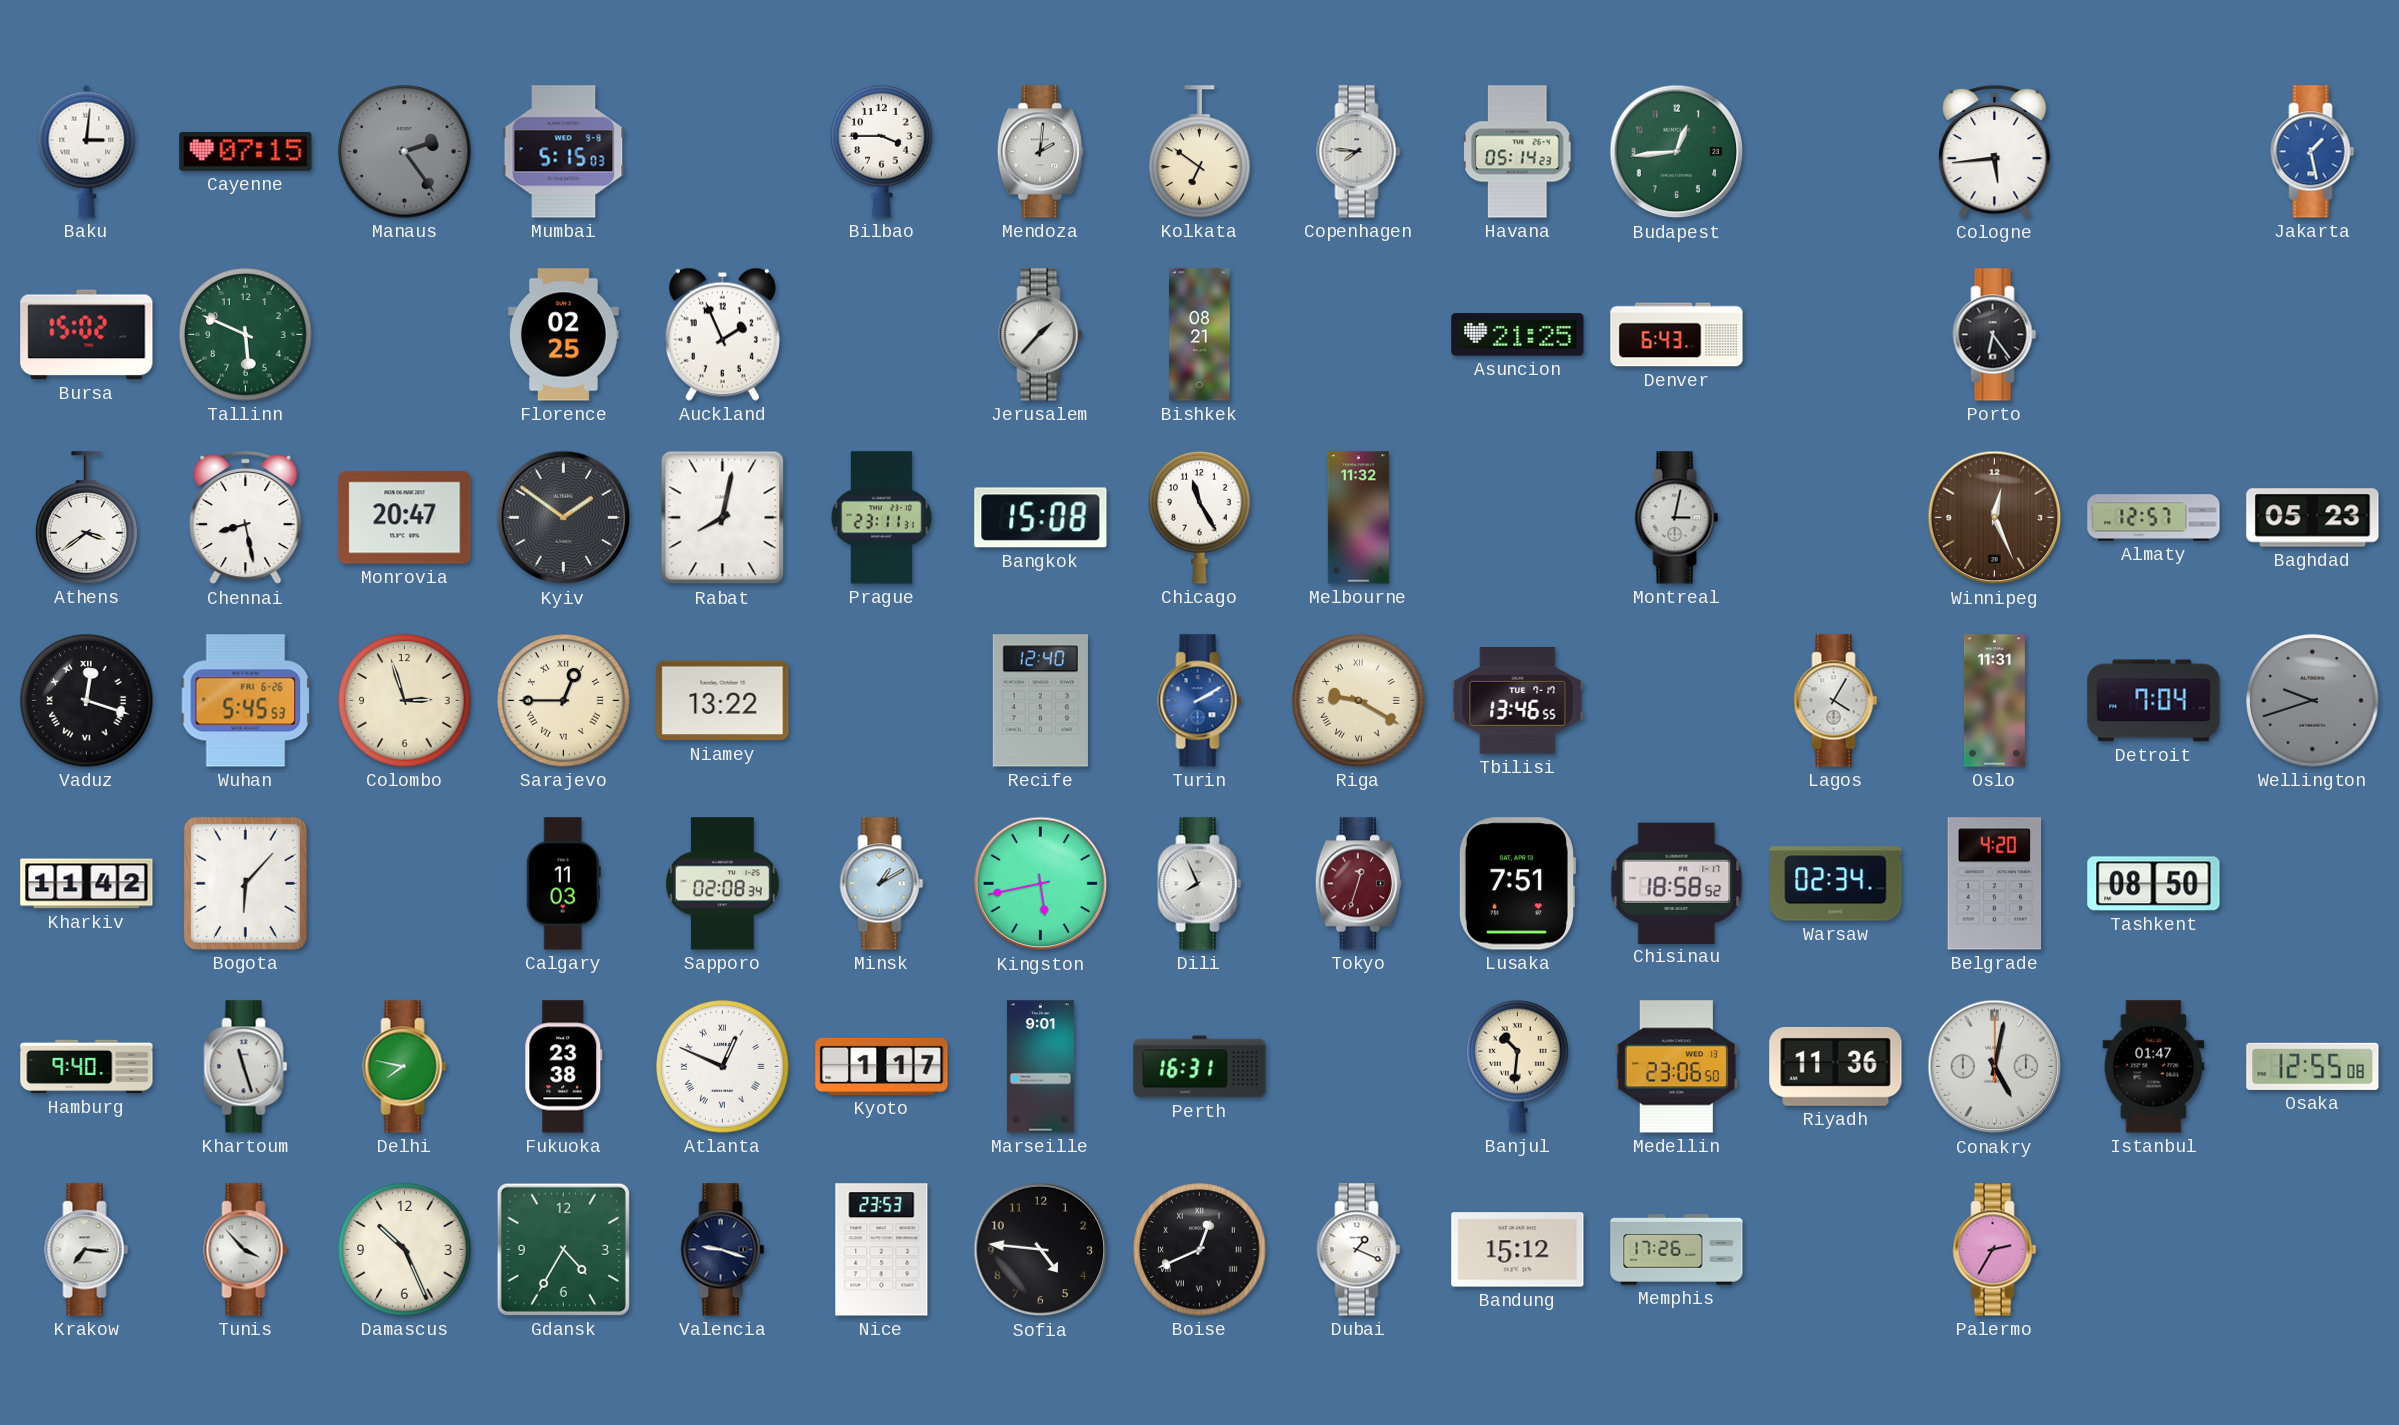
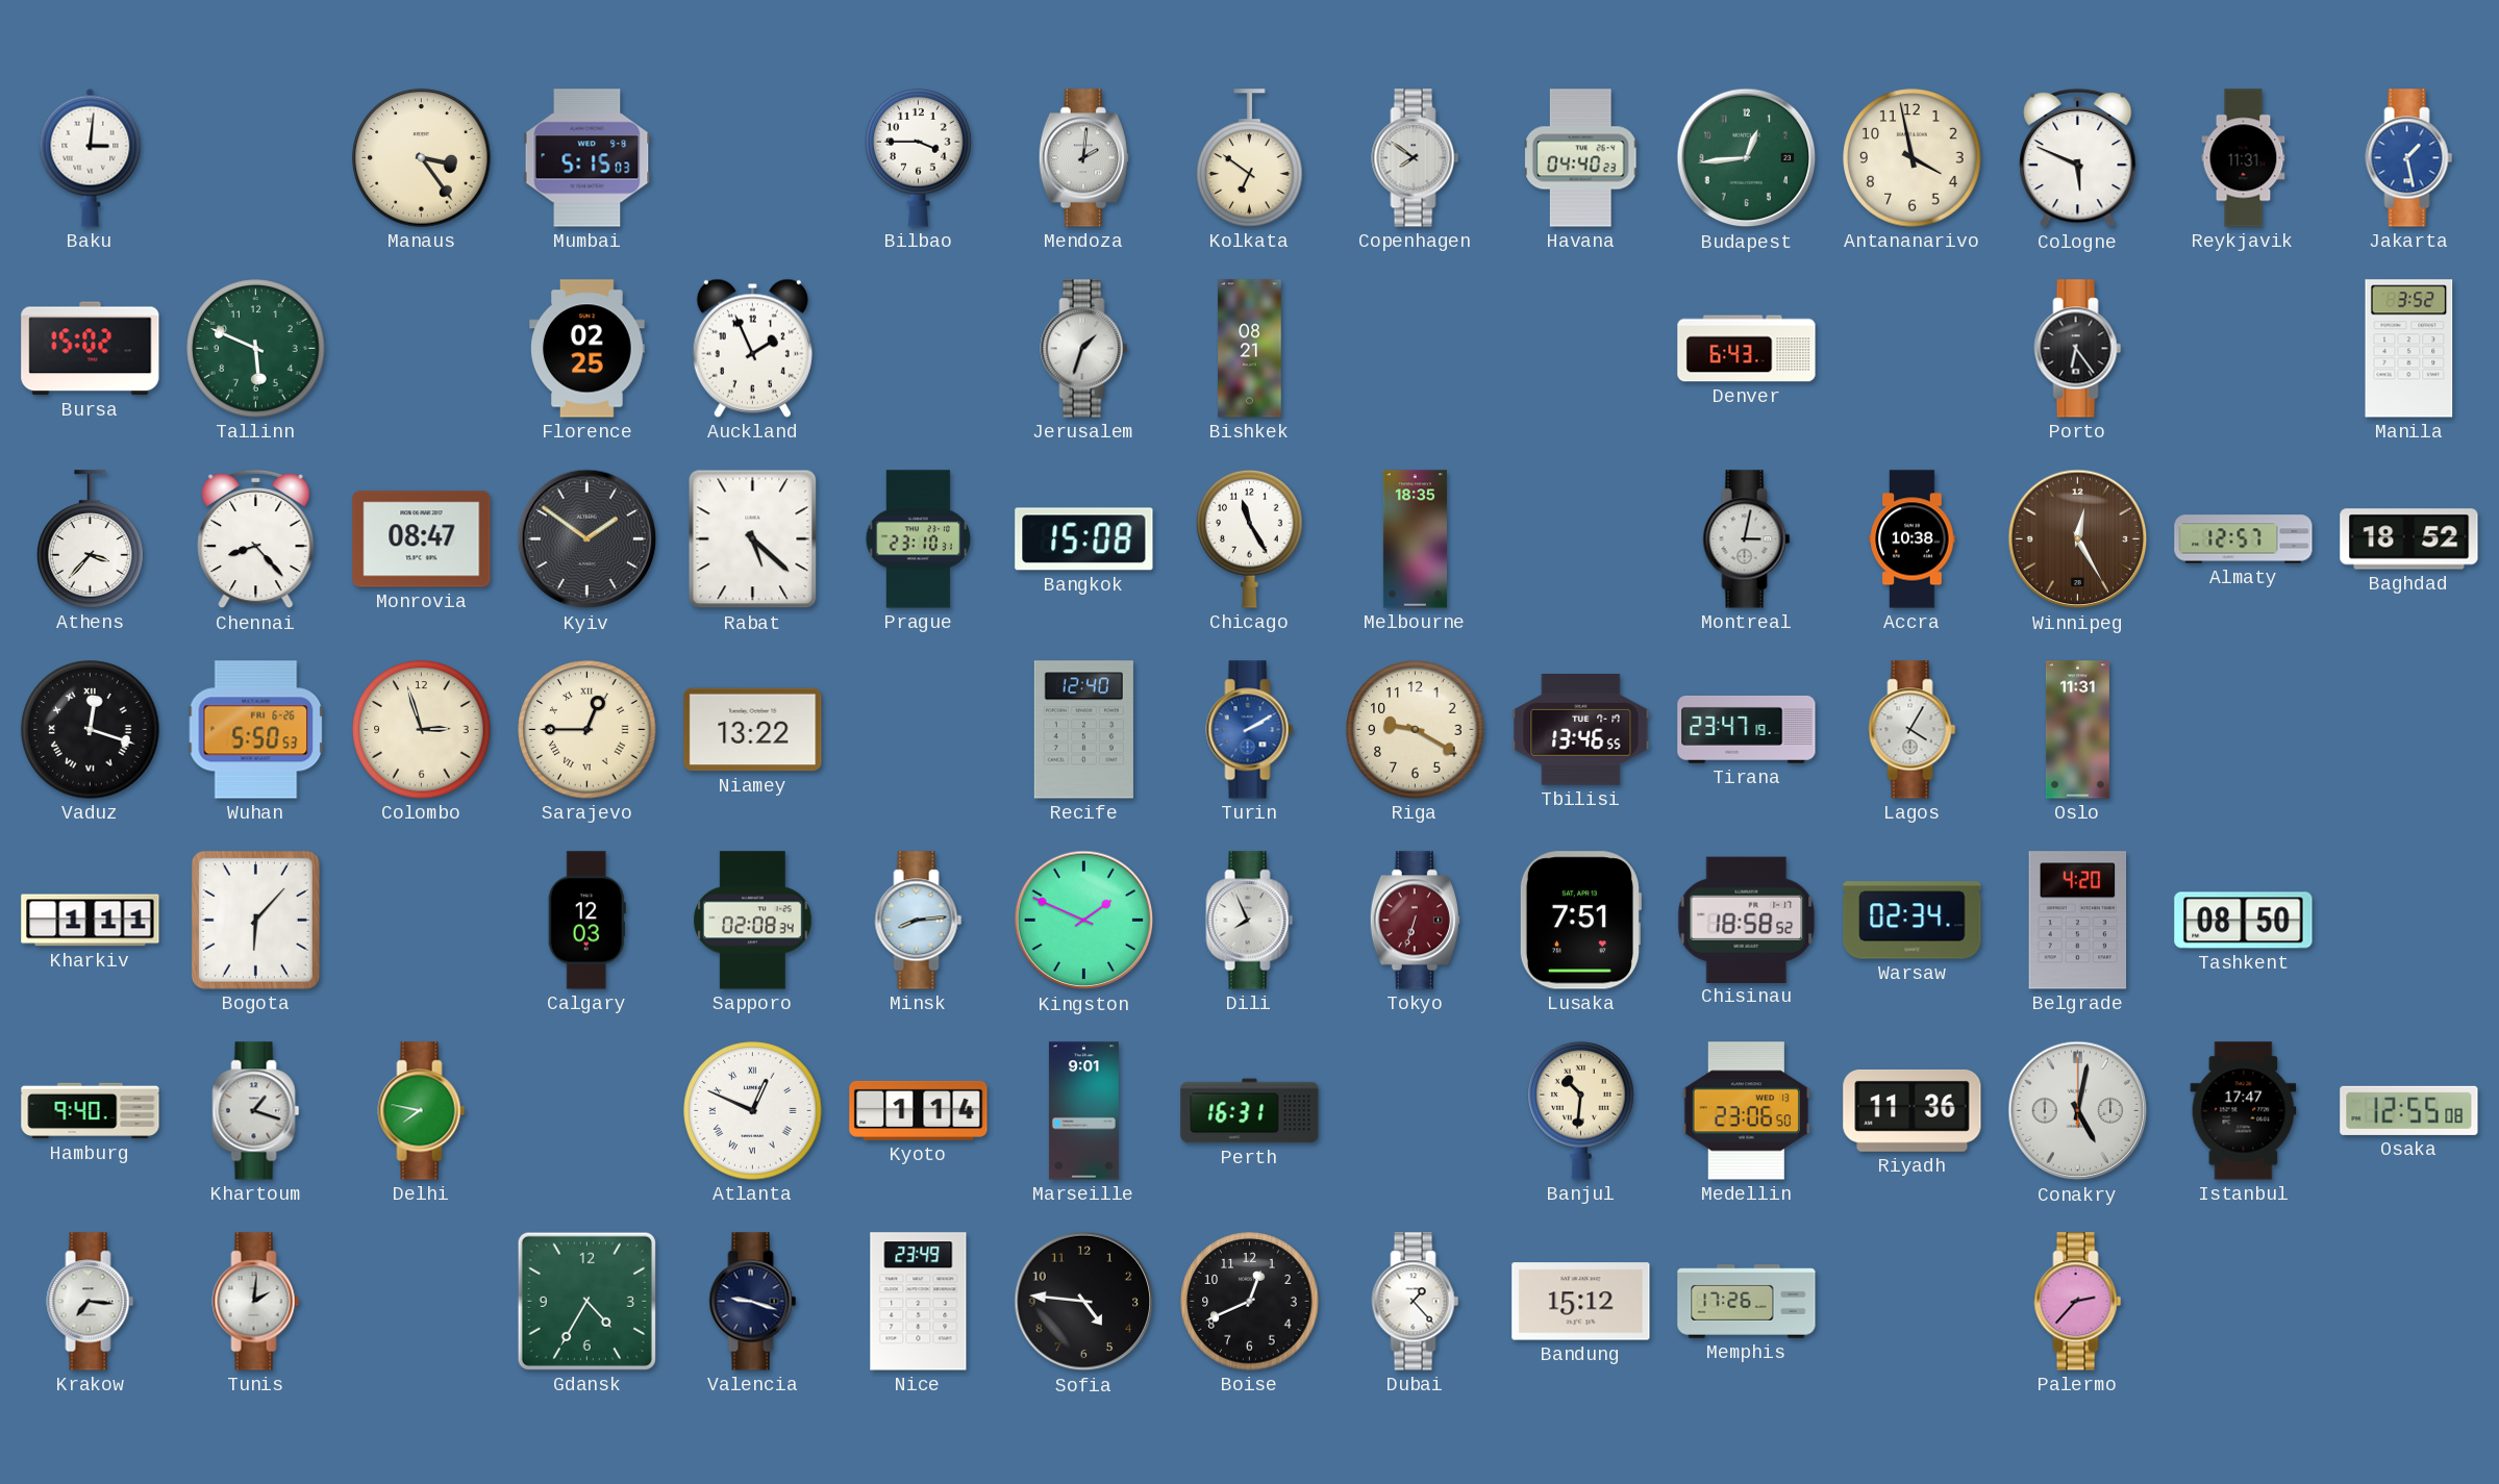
Cayenne: 07:15 -> none
Manaus: 2:24 -> 3:24
Manaus dial: grey -> cream
Copenhagen: 7:46 -> 7:51
Havana: 05:14 -> 04:40
Antananarivo: none -> 3:58
Cologne: 5:44 -> 5:49
Reykjavik: none -> 11:31
Jerusalem: 1:37 -> 1:33
Asuncion: 21:25 -> none
Manila: none -> 3:52
Athens: 3:39 -> 3:37
Chennai: 8:28 -> 8:23
Monrovia: 20:47 -> 08:47
Rabat: 8:02 -> 5:22
Prague: 23:11 -> 23:10
Melbourne: 11:32 -> 18:35
Accra: none -> 10:38
Winnipeg: 12:26 -> 12:25
Baghdad: 05:23 -> 18:52
Wuhan: 5:45 -> 5:50
Riga numerals: Roman -> Arabic
Tirana: none -> 23:47
Detroit: 7:04 -> none
Wellington: 9:42 -> none
Kharkiv: 11:42 -> 1:11
Calgary: 11:03 -> 12:03
Minsk: 1:10 -> 8:14
Kingston: 5:43 -> 1:49
Tokyo: 12:33 -> 6:33
Khartoum: 11:27 -> 1:18
Fukuoka: 23:38 -> none
Kyoto: 1:17 -> 1:14
Istanbul: 01:47 -> 17:47
Tunis: 3:53 -> 2:01
Damascus: 10:26 -> none
Nice: 23:53 -> 23:49
Boise numerals: Roman -> Arabic
Dubai: 1:19 -> 1:23
Palermo: 2:35 -> 2:37
